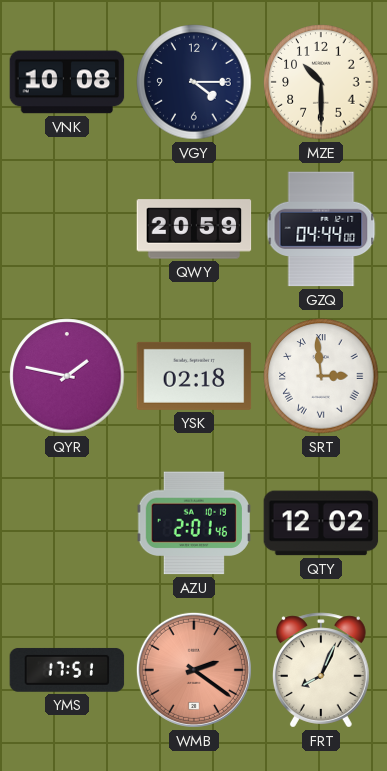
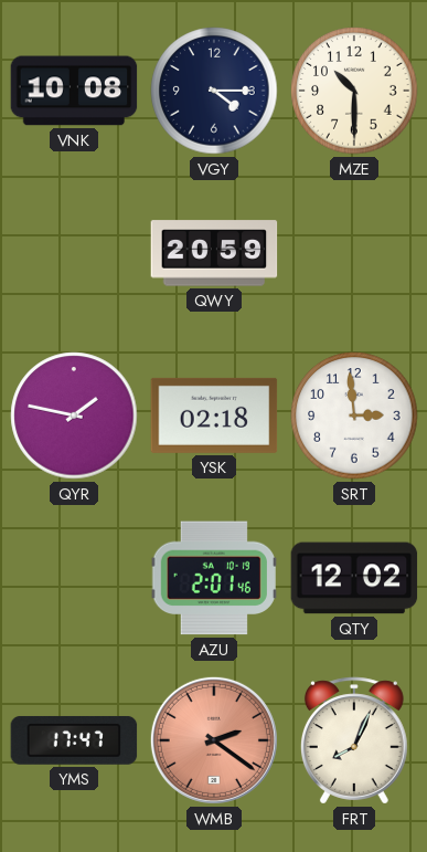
GZQ: 04:44 -> none
SRT numerals: Roman -> Arabic
YMS: 17:51 -> 17:47
